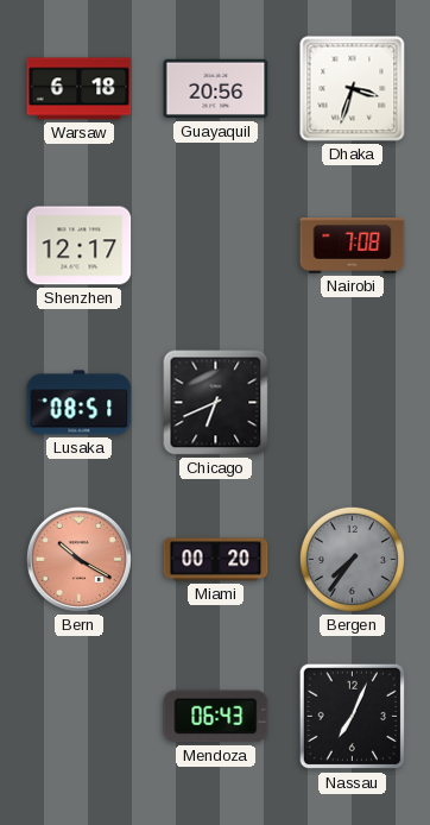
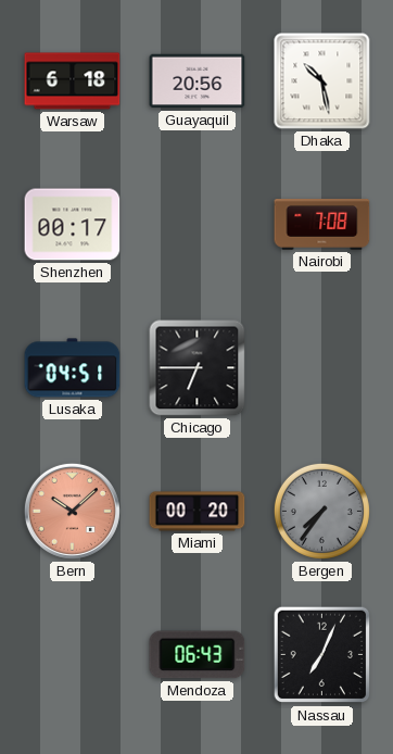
Dhaka: 3:33 -> 10:28
Shenzhen: 12:17 -> 00:17
Lusaka: 08:51 -> 04:51
Chicago: 6:41 -> 6:45
Bern: 10:20 -> 10:08
